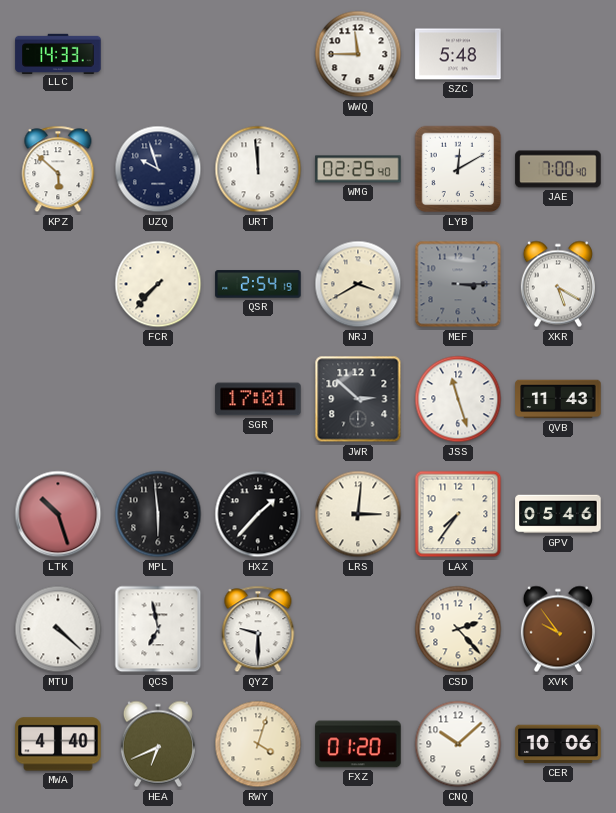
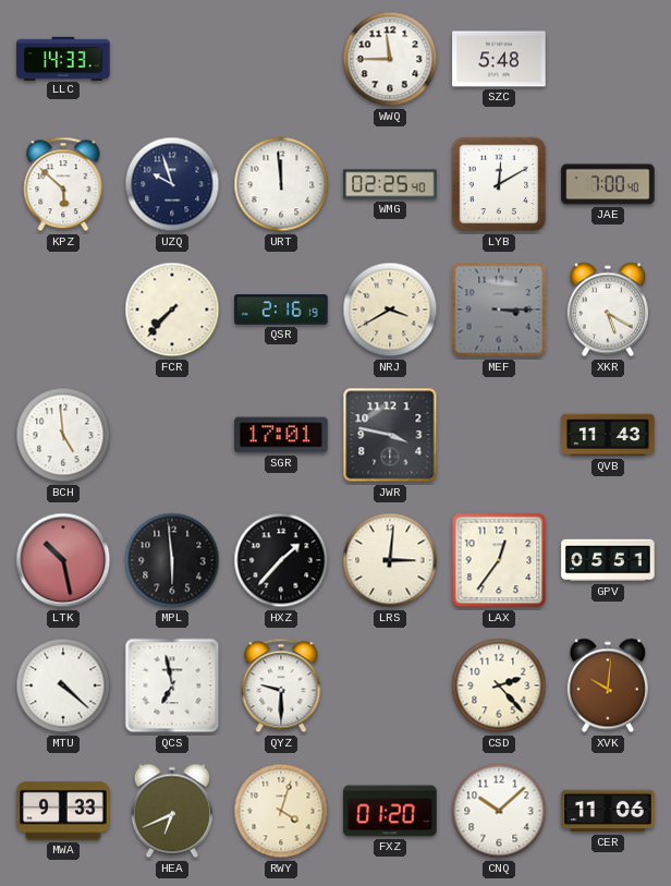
QSR: 2:54 -> 2:16
BCH: none -> 4:59
JWR: 2:52 -> 3:47
JSS: 11:27 -> none
LTK: 10:27 -> 10:28
LAX: 7:36 -> 12:36
GPV: 05:46 -> 05:51
XVK: 9:54 -> 10:01
MWA: 4:40 -> 9:33
CER: 10:06 -> 11:06
